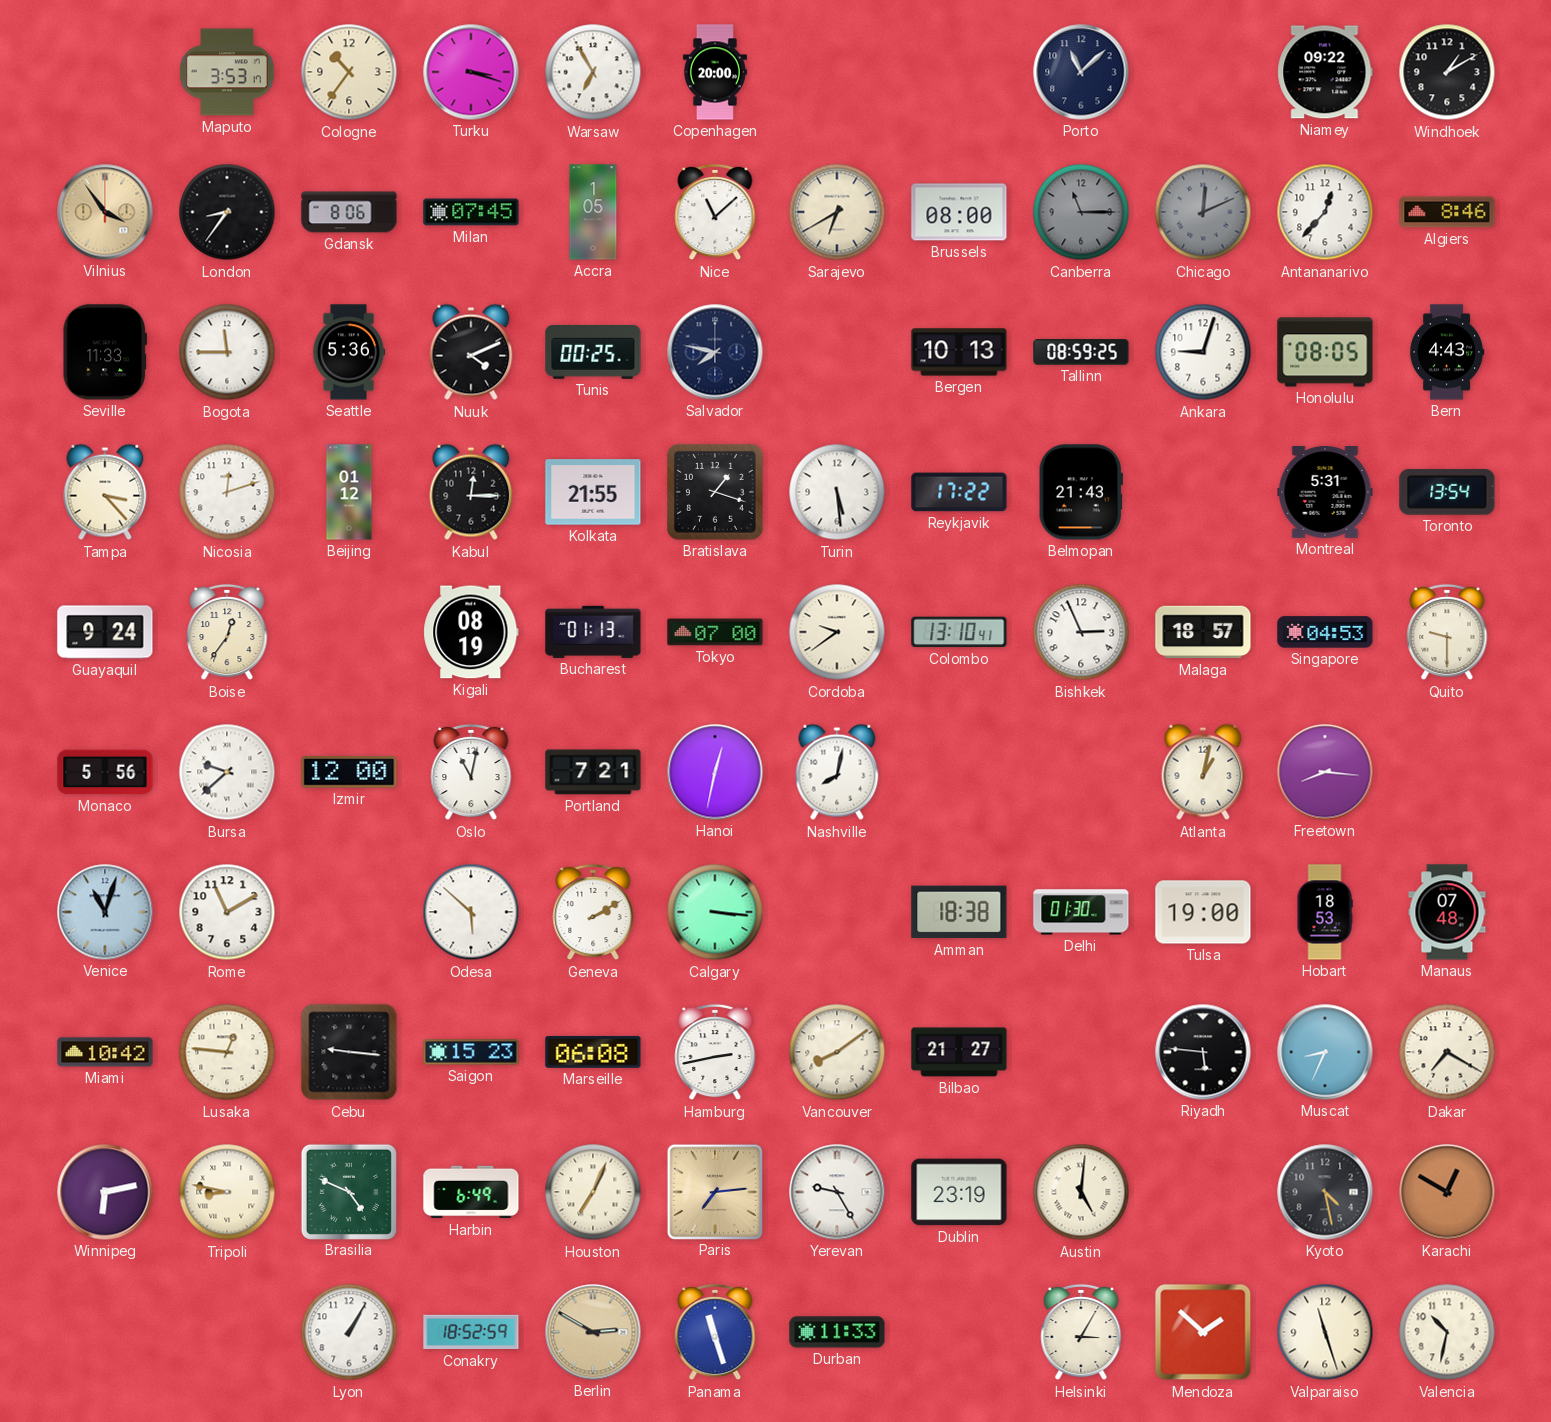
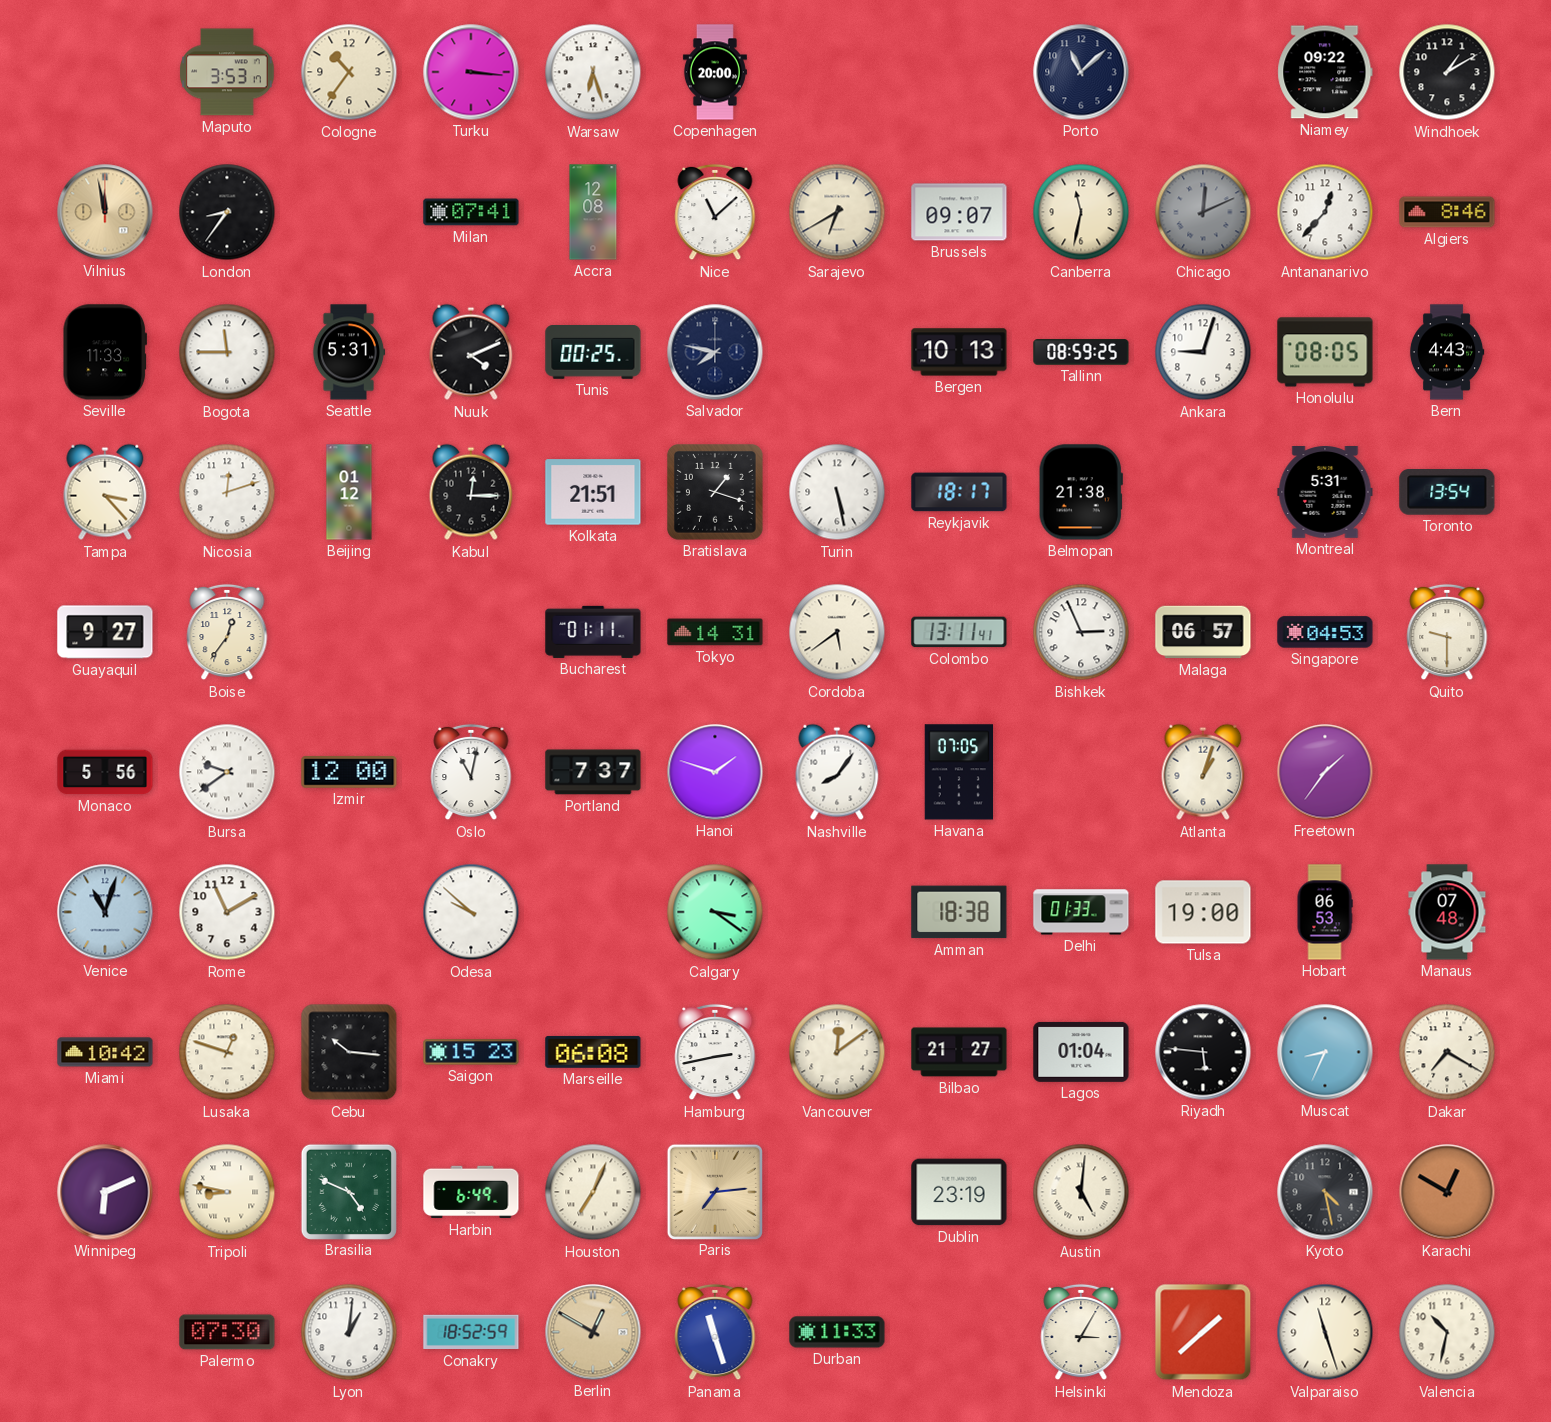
Turku: 3:18 -> 3:16
Warsaw: 6:55 -> 6:27
Vilnius: 3:54 -> 11:58
Gdansk: 8:06 -> none
Milan: 07:45 -> 07:41
Accra: 1:05 -> 12:08
Brussels: 08:00 -> 09:07
Canberra: 11:15 -> 11:32
Canberra dial: grey -> cream
Seattle: 5:36 -> 5:31
Kolkata: 21:55 -> 21:51
Turin: 5:29 -> 5:28
Reykjavik: 17:22 -> 18:17
Belmopan: 21:43 -> 21:38
Guayaquil: 9:24 -> 9:27
Kigali: 08:19 -> none
Bucharest: 01:13 -> 01:11
Tokyo: 07:00 -> 14:31
Cordoba: 9:39 -> 5:39
Colombo: 13:10 -> 13:11
Malaga: 18:57 -> 06:57
Bursa: 9:38 -> 9:39
Portland: 7:21 -> 7:37
Hanoi: 12:32 -> 1:48
Nashville: 8:02 -> 8:06
Havana: none -> 07:05
Atlanta: 1:02 -> 1:03
Freetown: 8:16 -> 1:36
Odesa: 5:52 -> 9:52
Geneva: 2:10 -> none
Calgary: 3:16 -> 3:21
Delhi: 01:30 -> 01:33
Hobart: 18:53 -> 06:53
Lusaka: 12:46 -> 12:48
Cebu: 9:16 -> 10:16
Vancouver: 8:09 -> 12:09
Lagos: none -> 01:04
Winnipeg: 6:13 -> 6:11
Yerevan: 9:25 -> none
Palermo: none -> 07:30
Lyon: 1:05 -> 1:01
Berlin: 2:50 -> 12:50
Mendoza: 1:52 -> 1:38
